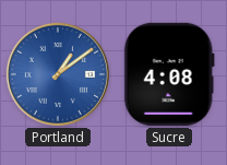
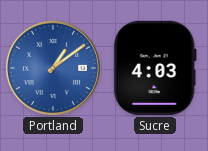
Sucre: 4:08 -> 4:03
